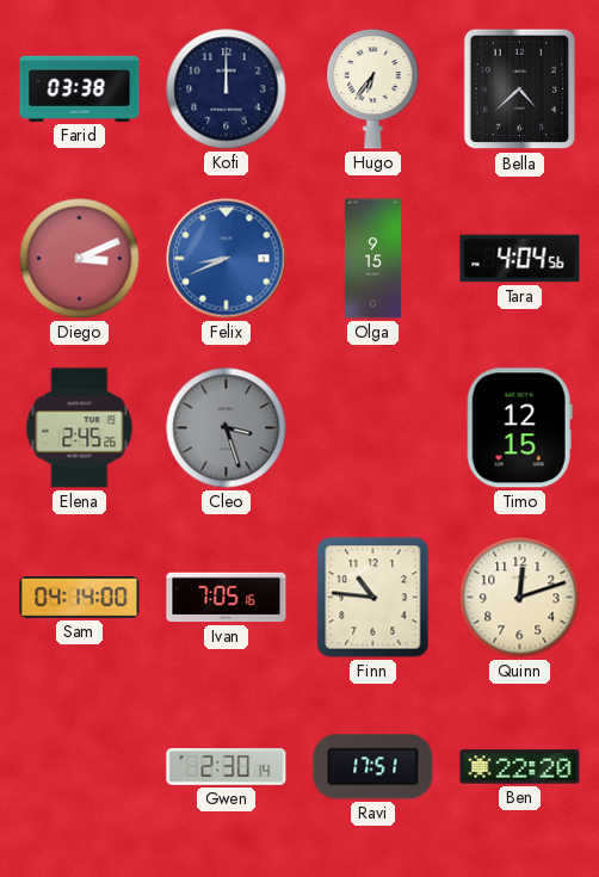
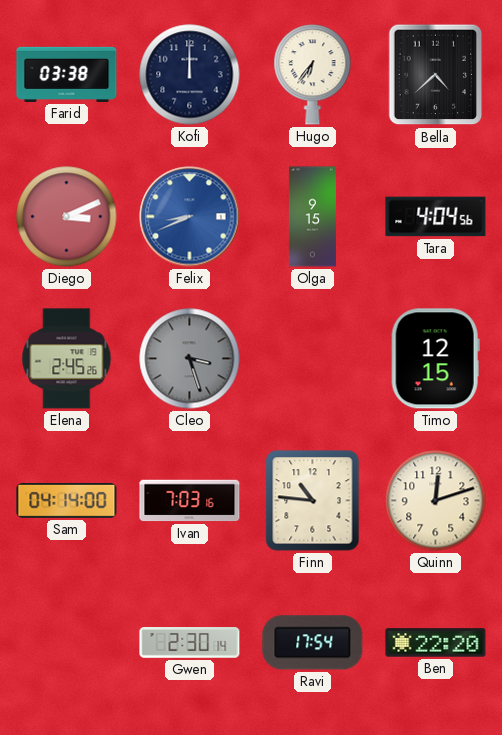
Ivan: 7:05 -> 7:03
Ravi: 17:51 -> 17:54
